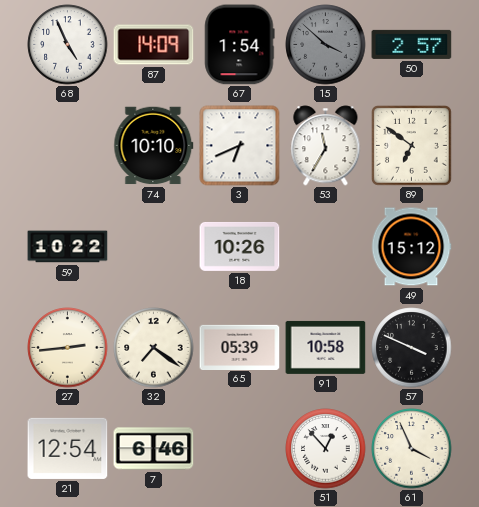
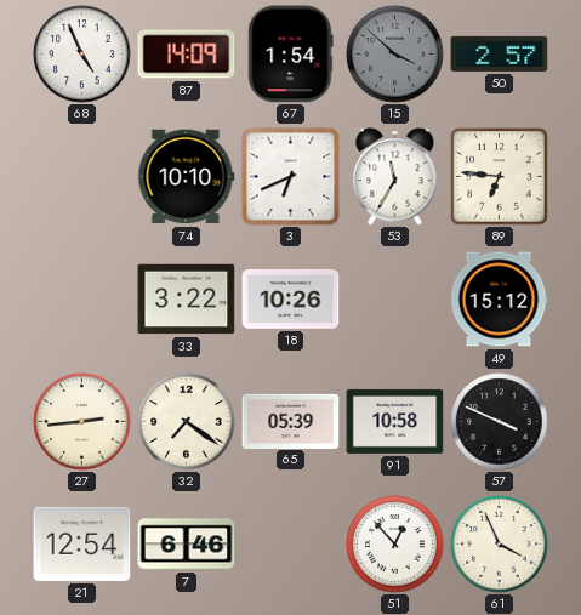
89: 6:51 -> 6:46
59: 10:22 -> none
33: none -> 3:22
